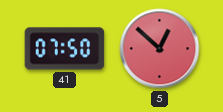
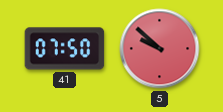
5: 12:52 -> 9:52
